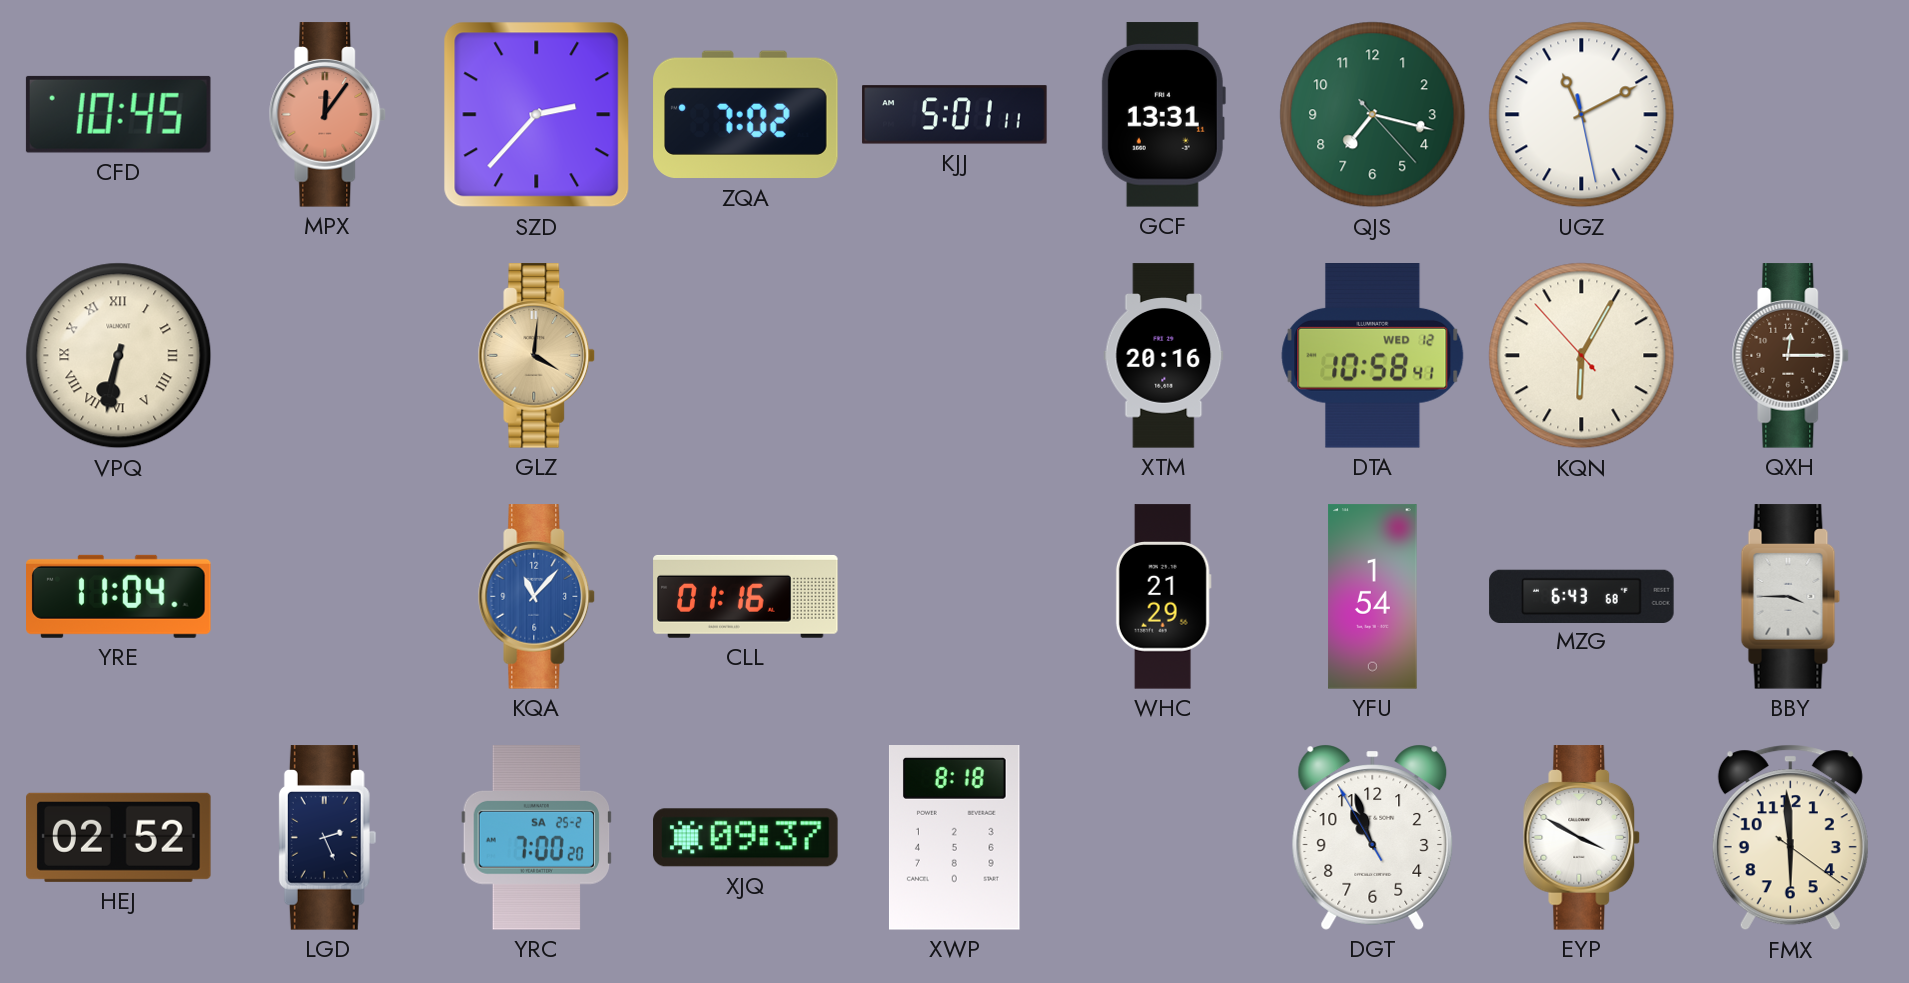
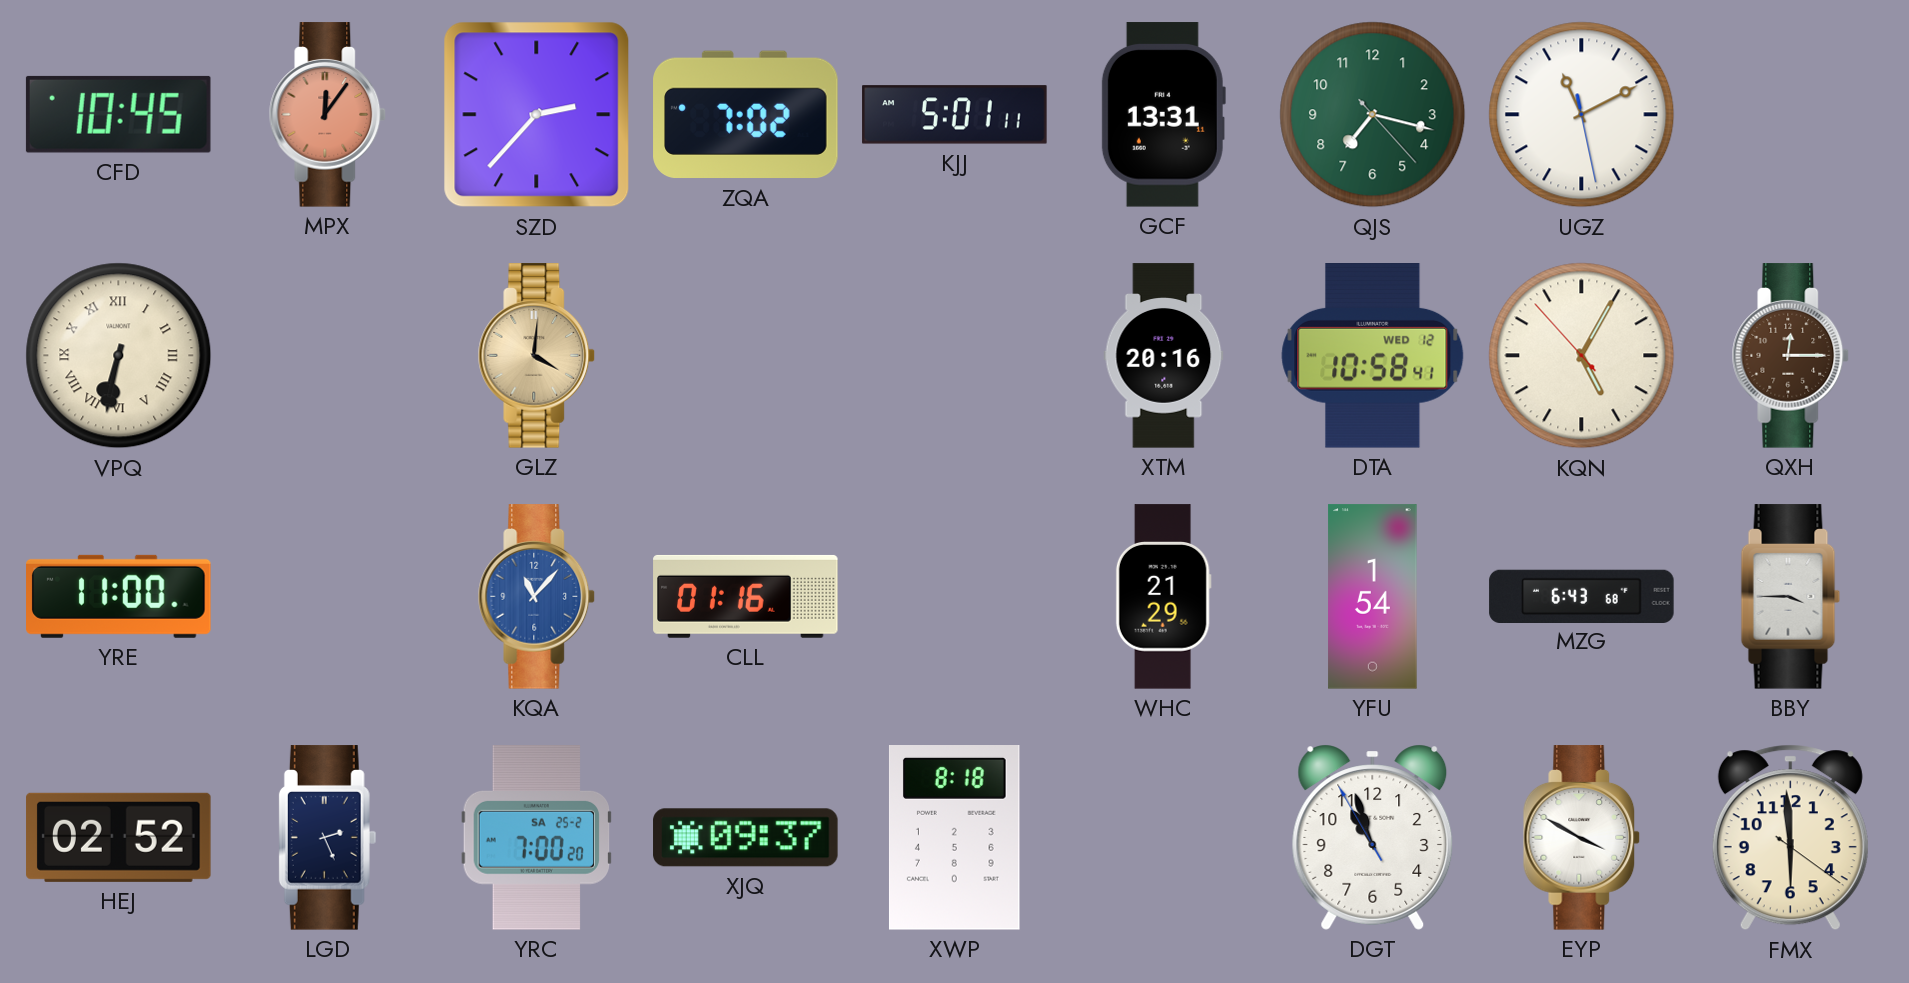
KQN: 6:04 -> 5:04
YRE: 11:04 -> 11:00
